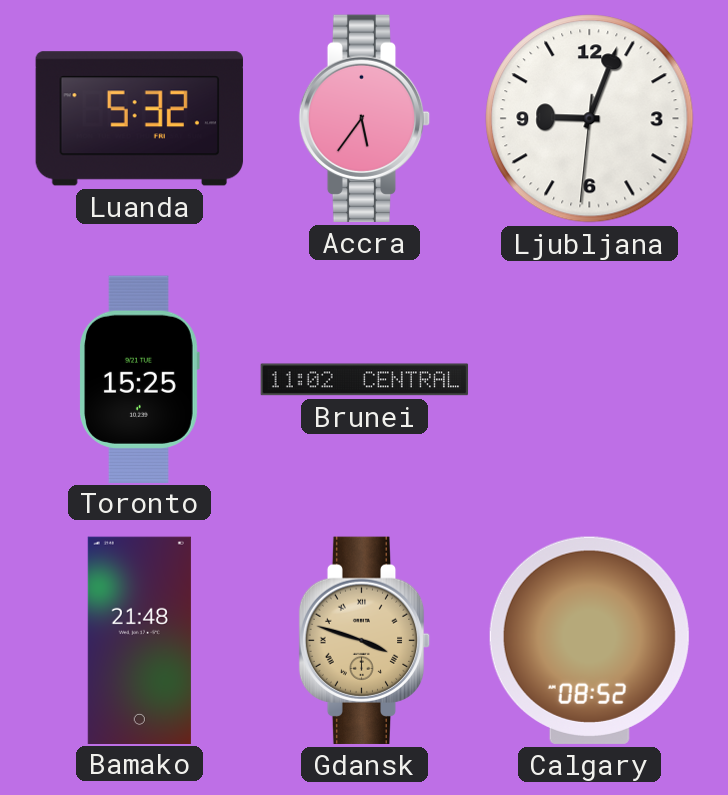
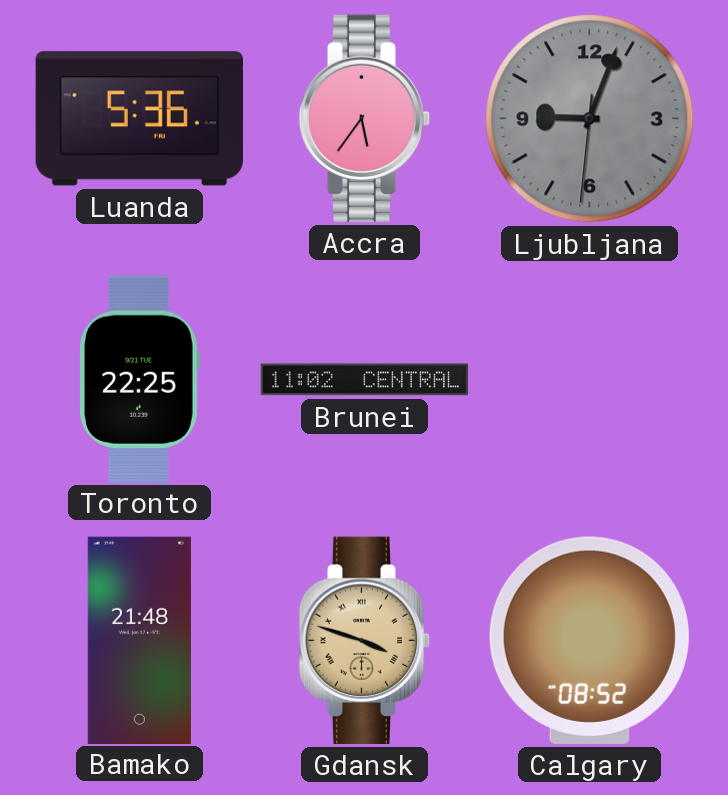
Luanda: 5:32 -> 5:36
Ljubljana dial: white -> grey
Toronto: 15:25 -> 22:25
